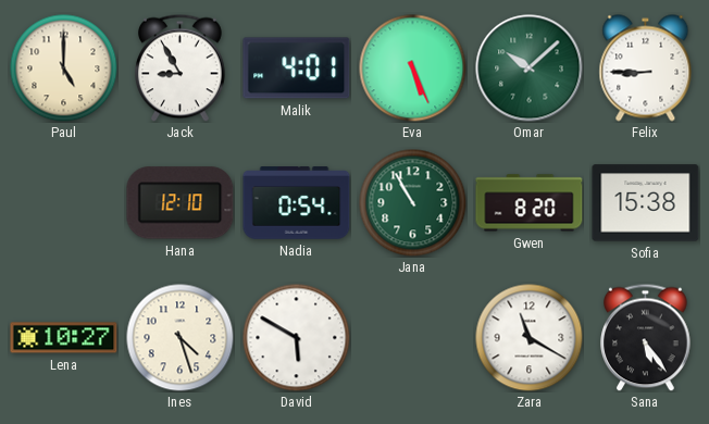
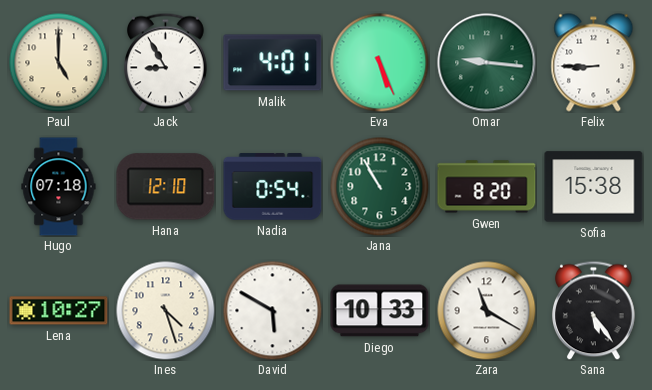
Omar: 10:08 -> 9:16
Hugo: none -> 07:18
Diego: none -> 10:33
